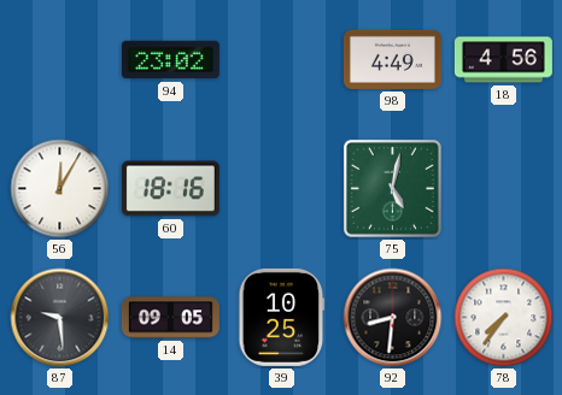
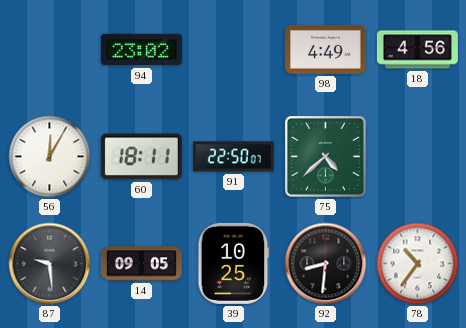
60: 18:16 -> 18:11
91: none -> 22:50
75: 5:02 -> 4:38
78: 7:36 -> 10:36
